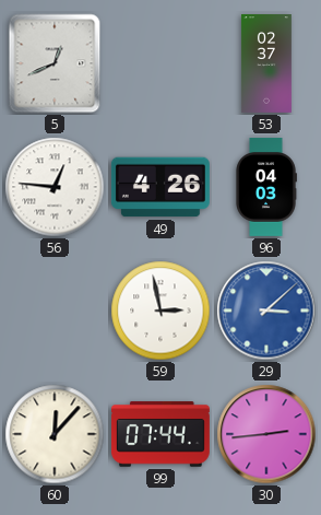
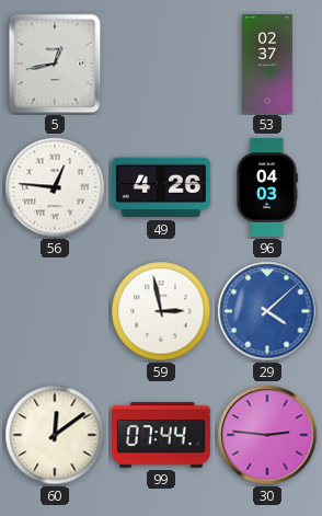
5: 12:41 -> 12:43
29: 3:08 -> 4:08
60: 12:07 -> 12:09
30: 2:44 -> 2:46
